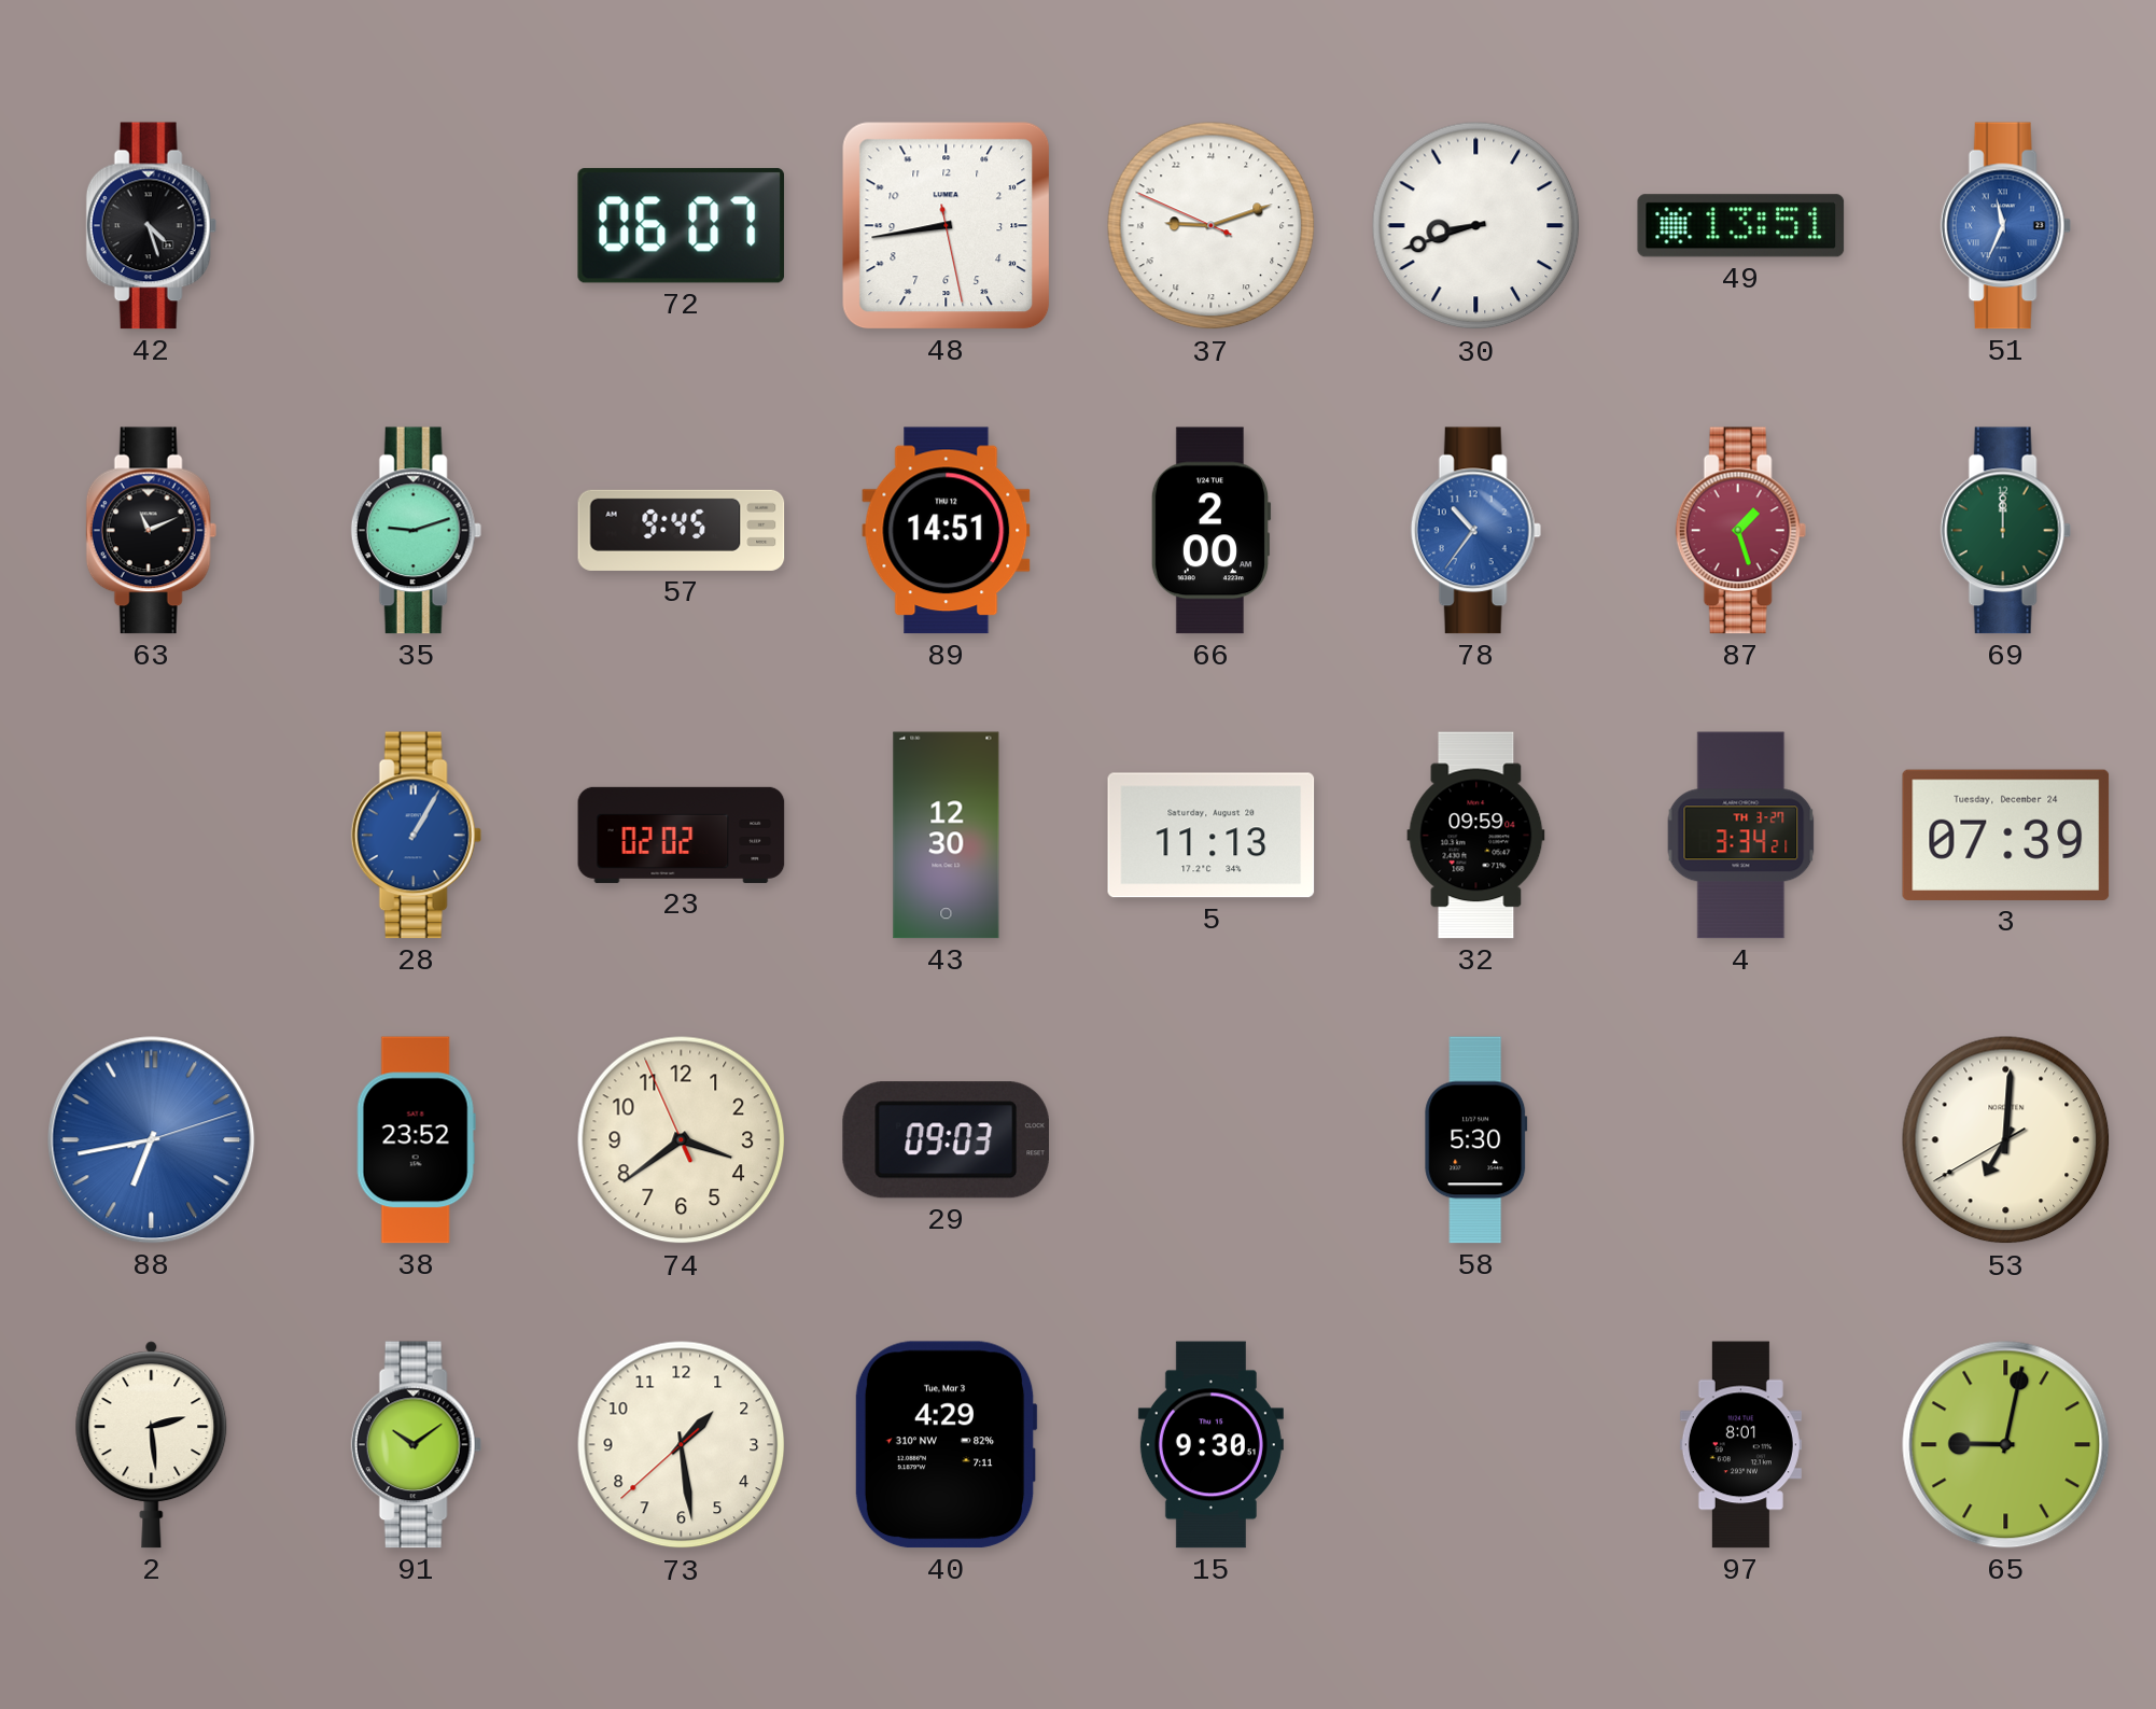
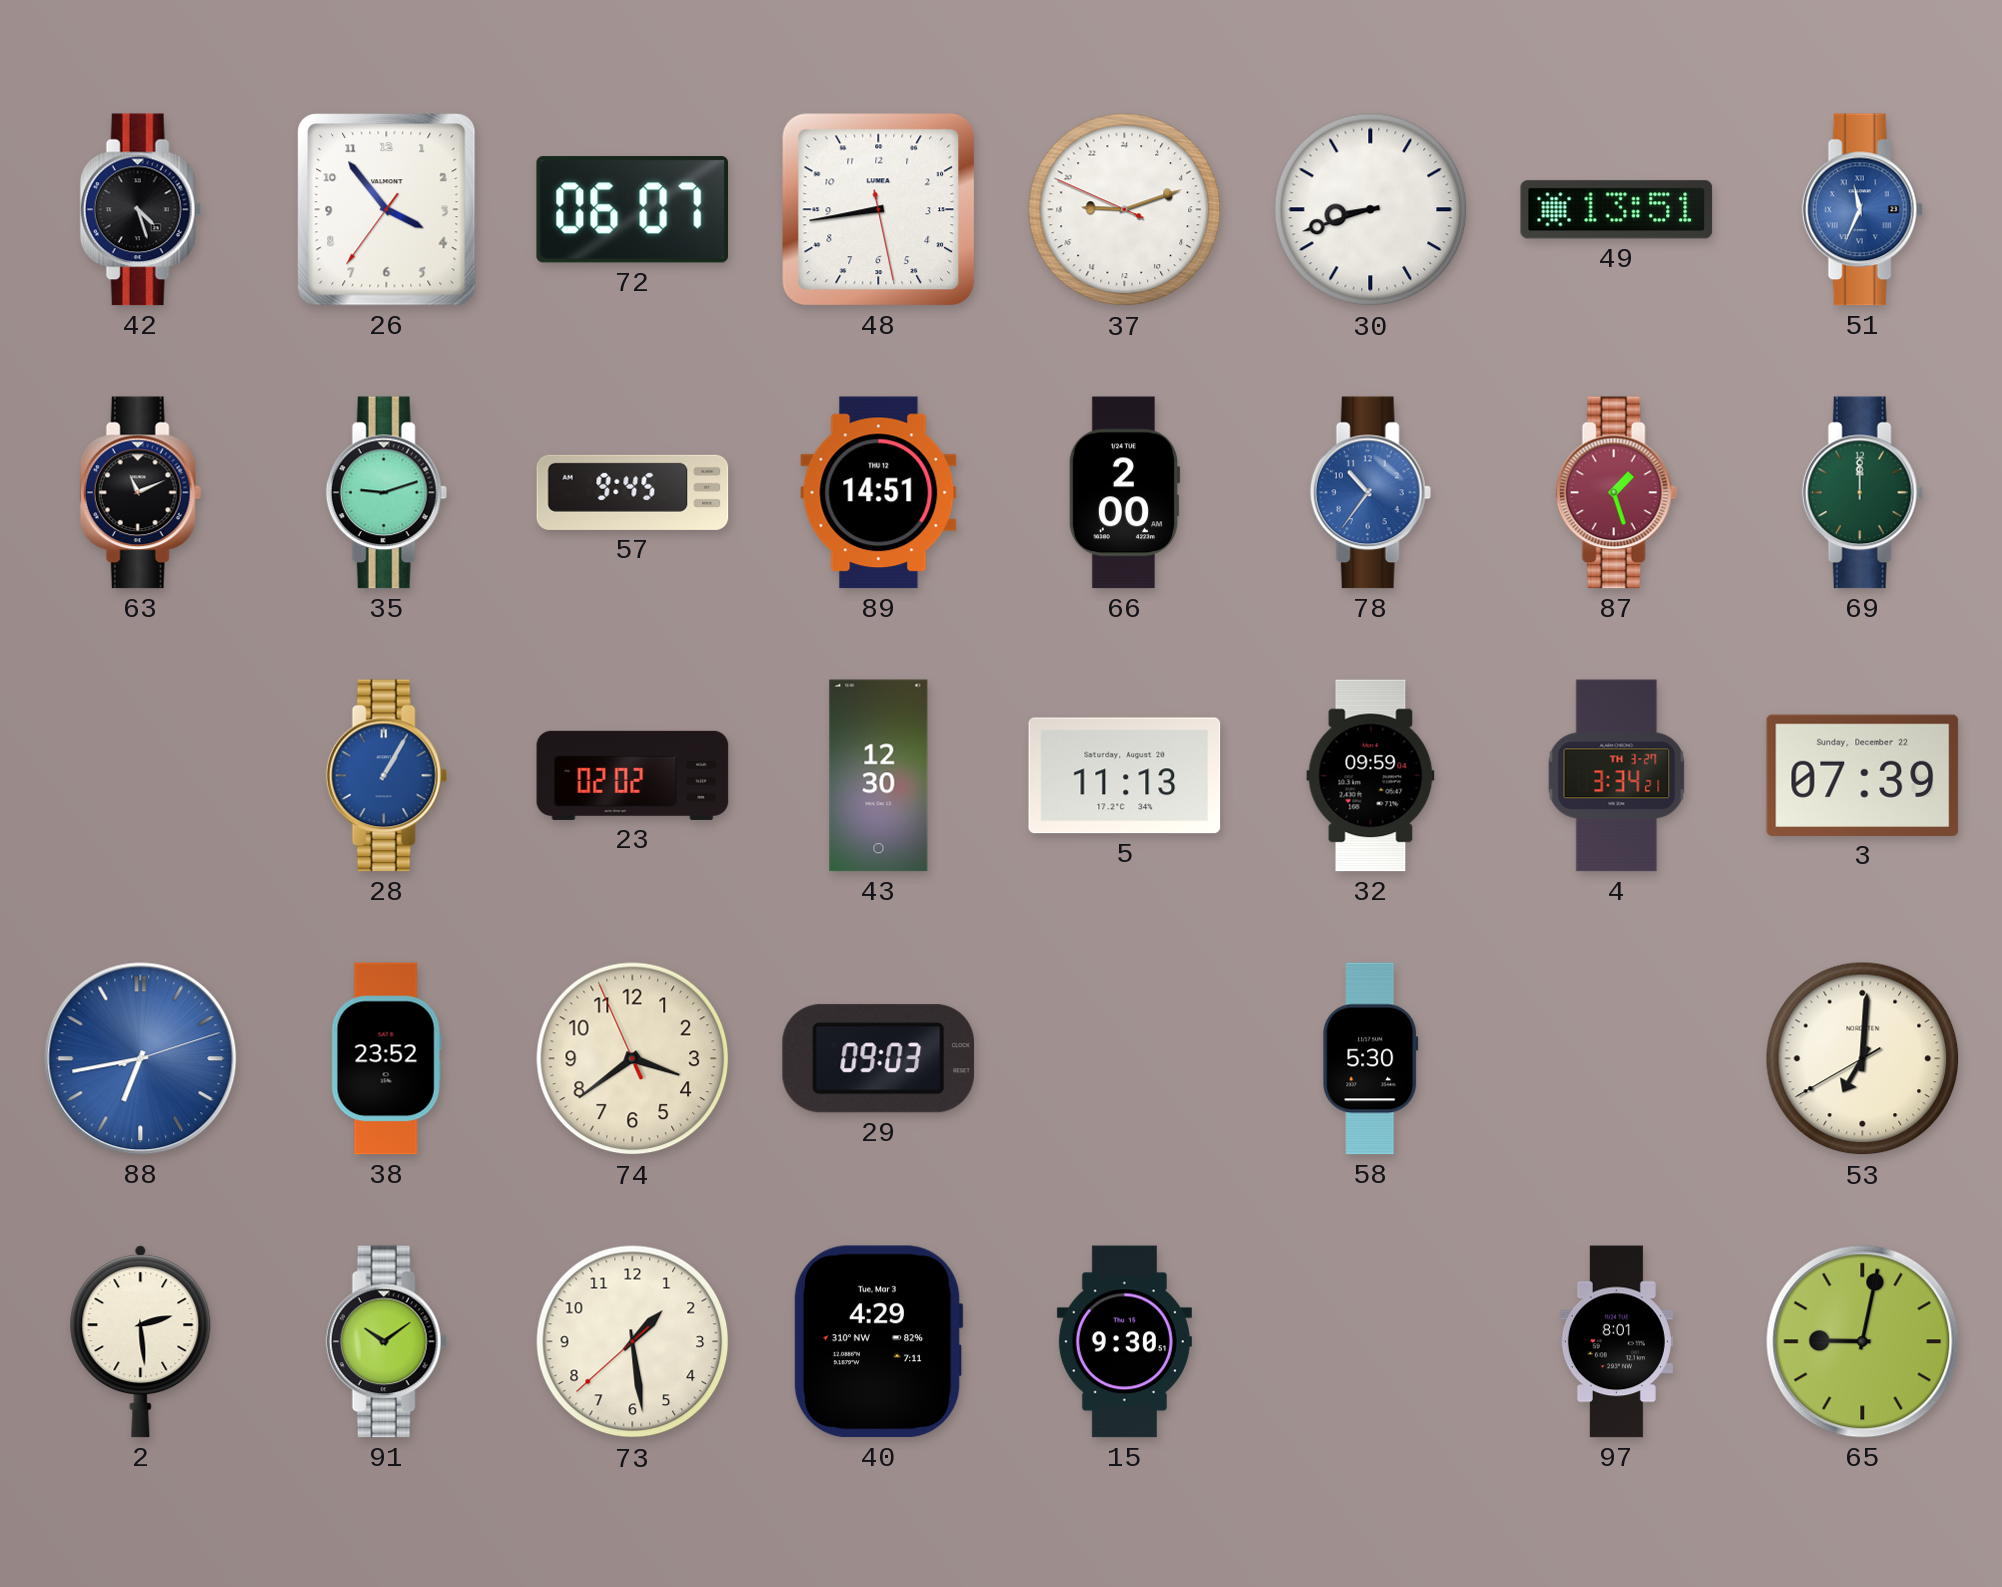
26: none -> 3:53
3 date: Tuesday, December 24 -> Sunday, December 22
